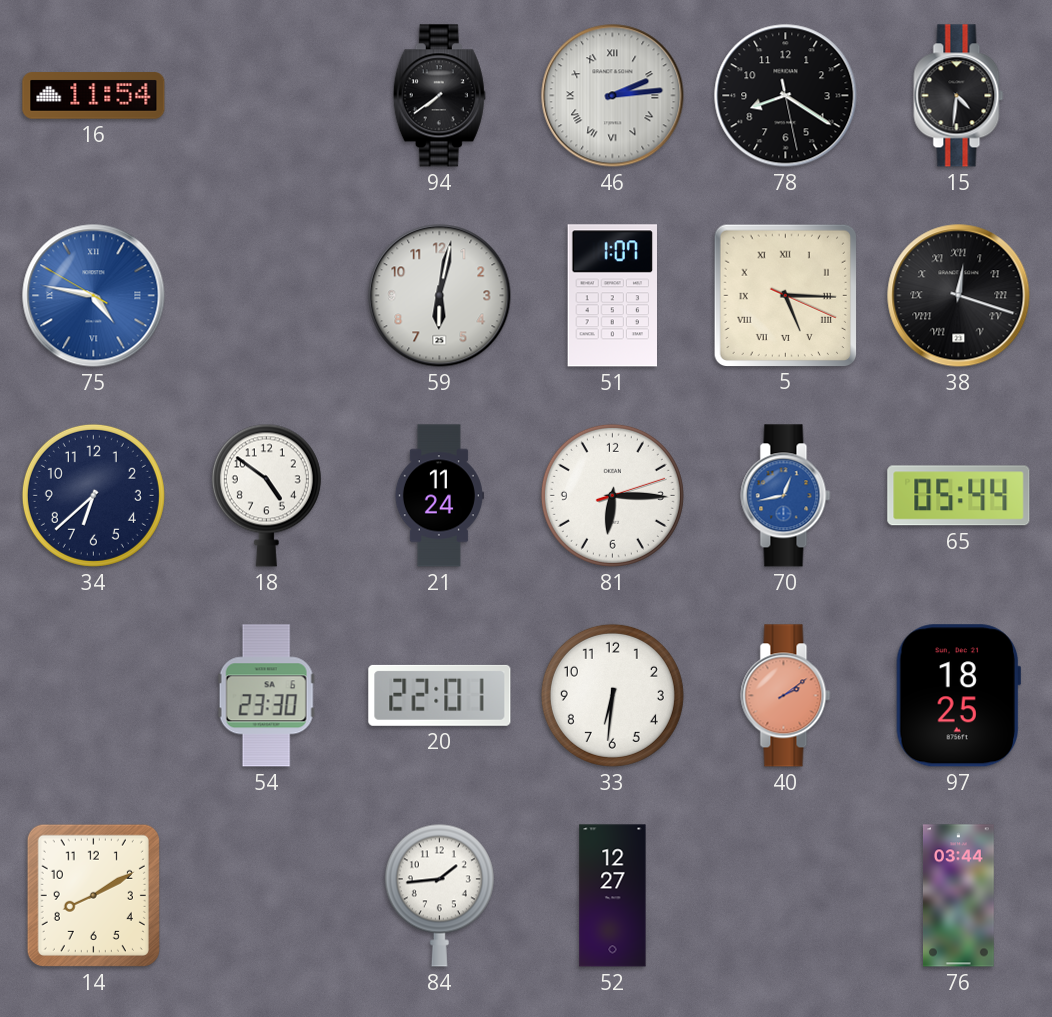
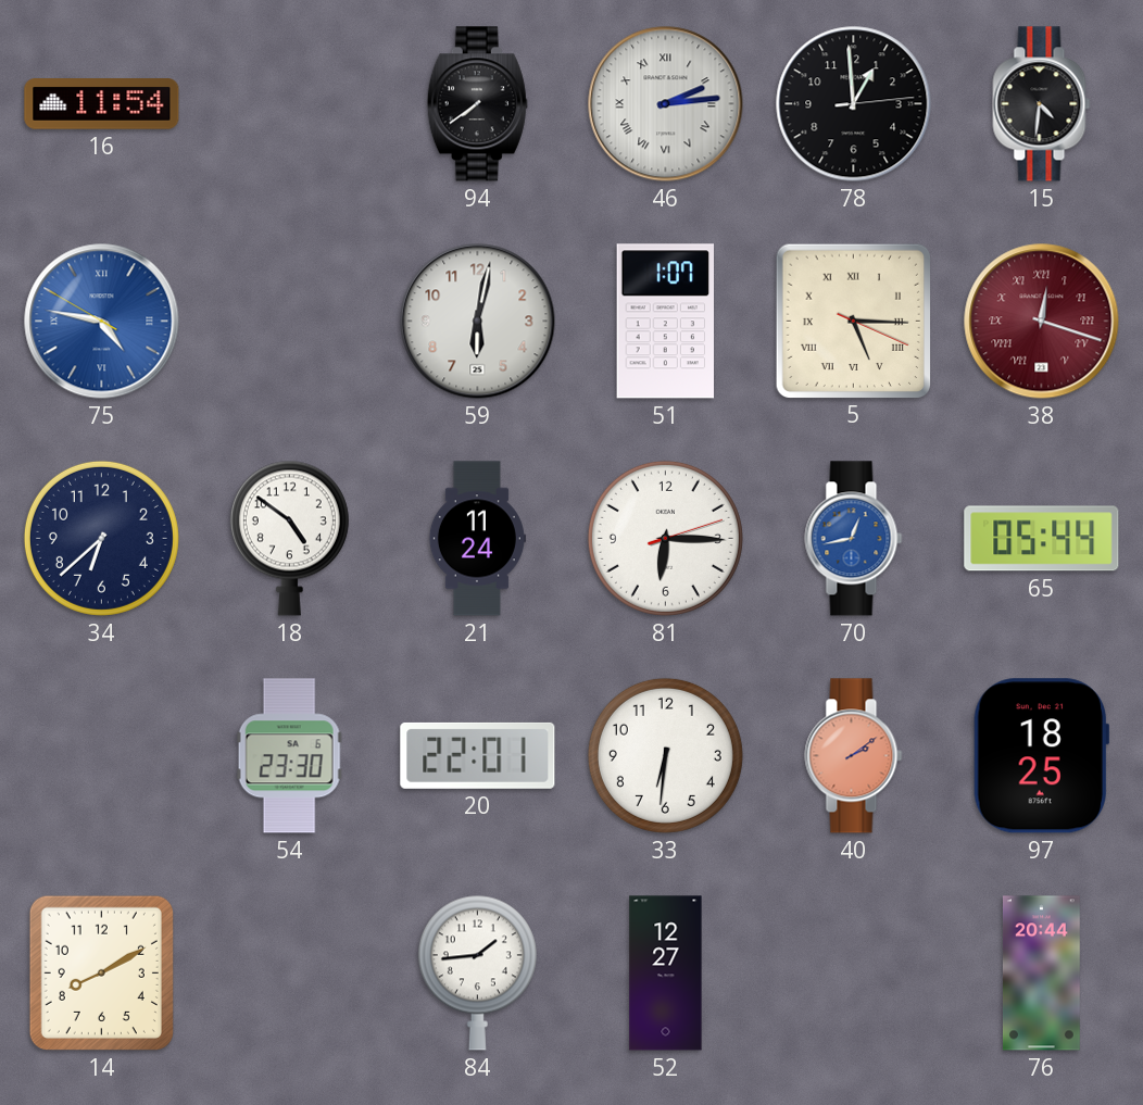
78: 8:20 -> 12:59
38 dial: black -> burgundy
76: 03:44 -> 20:44
